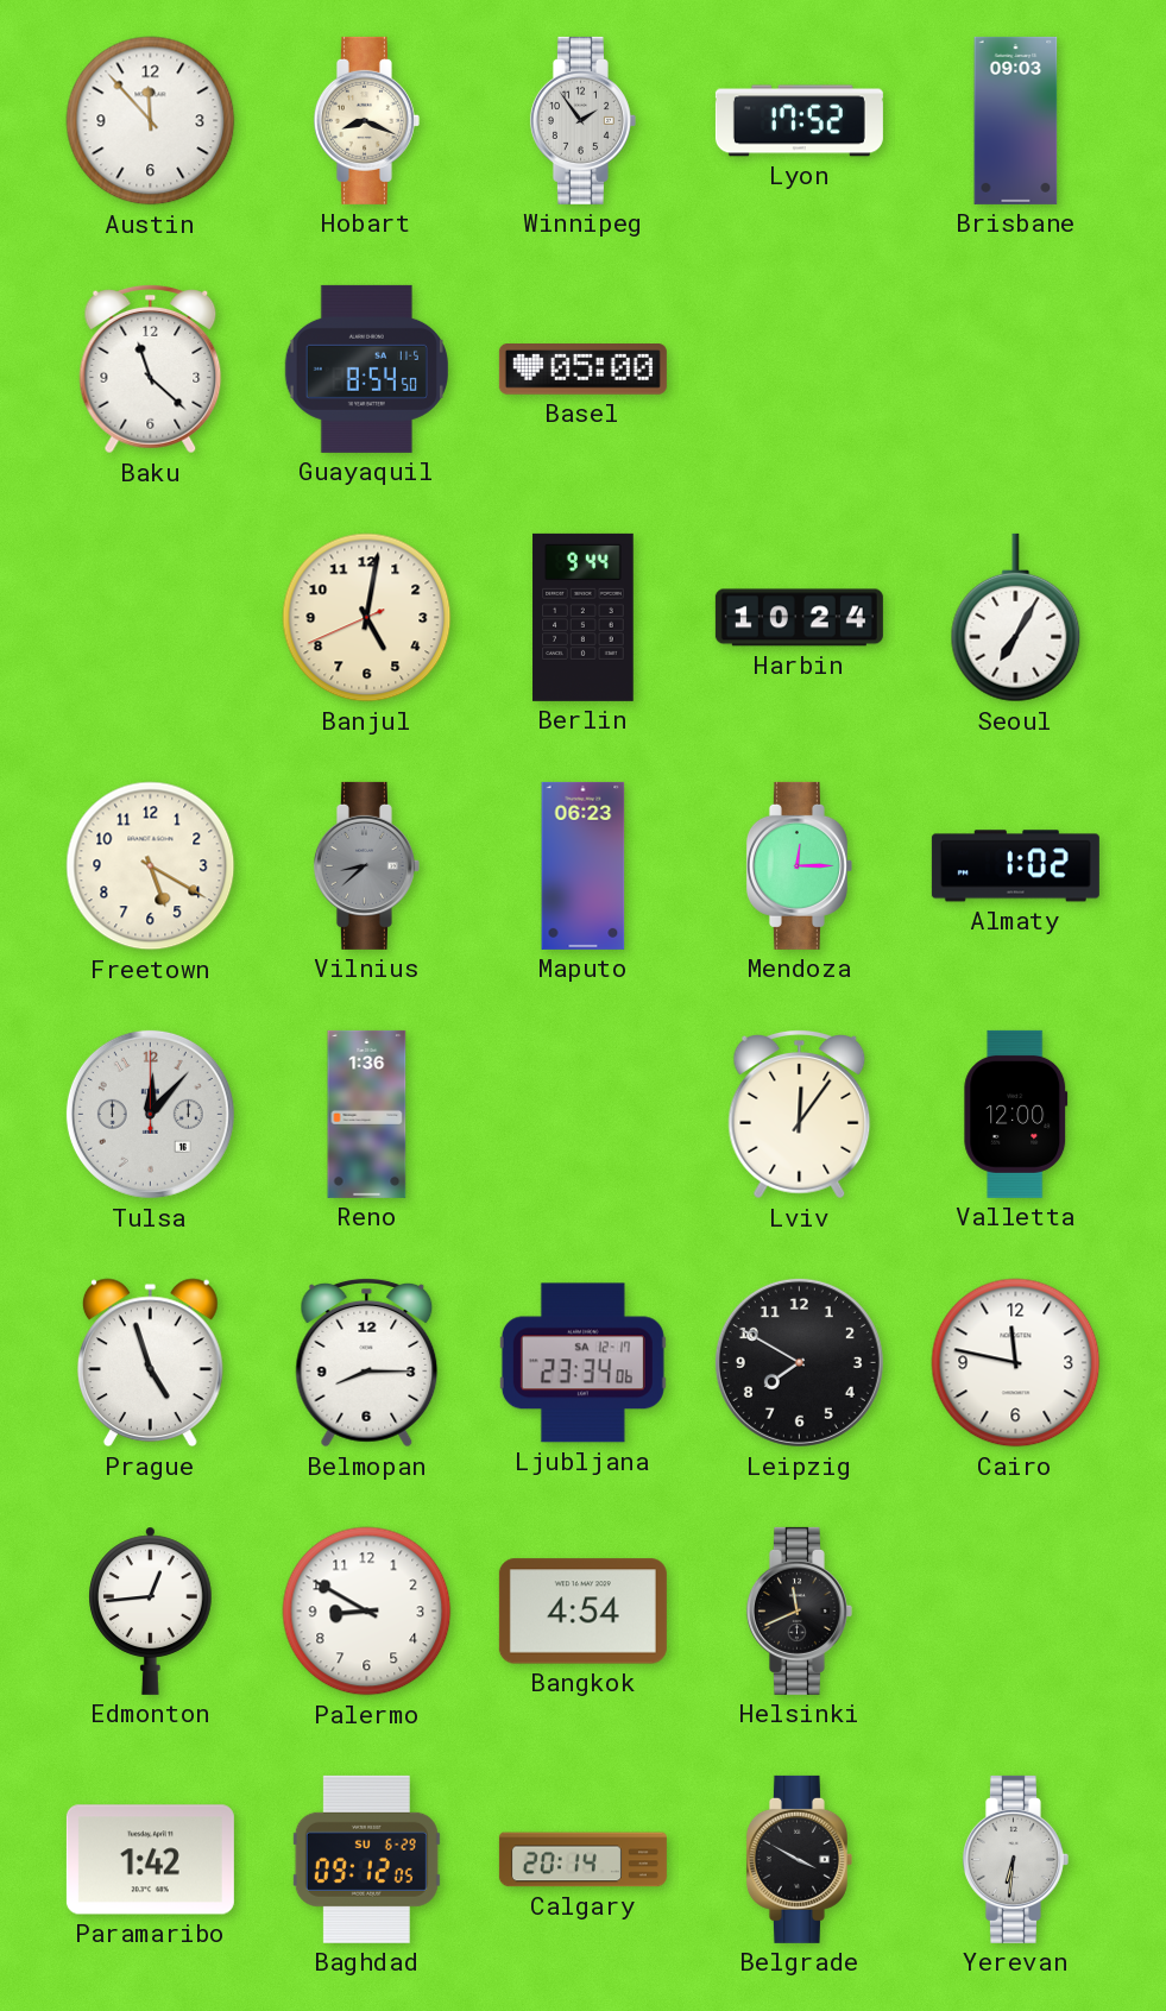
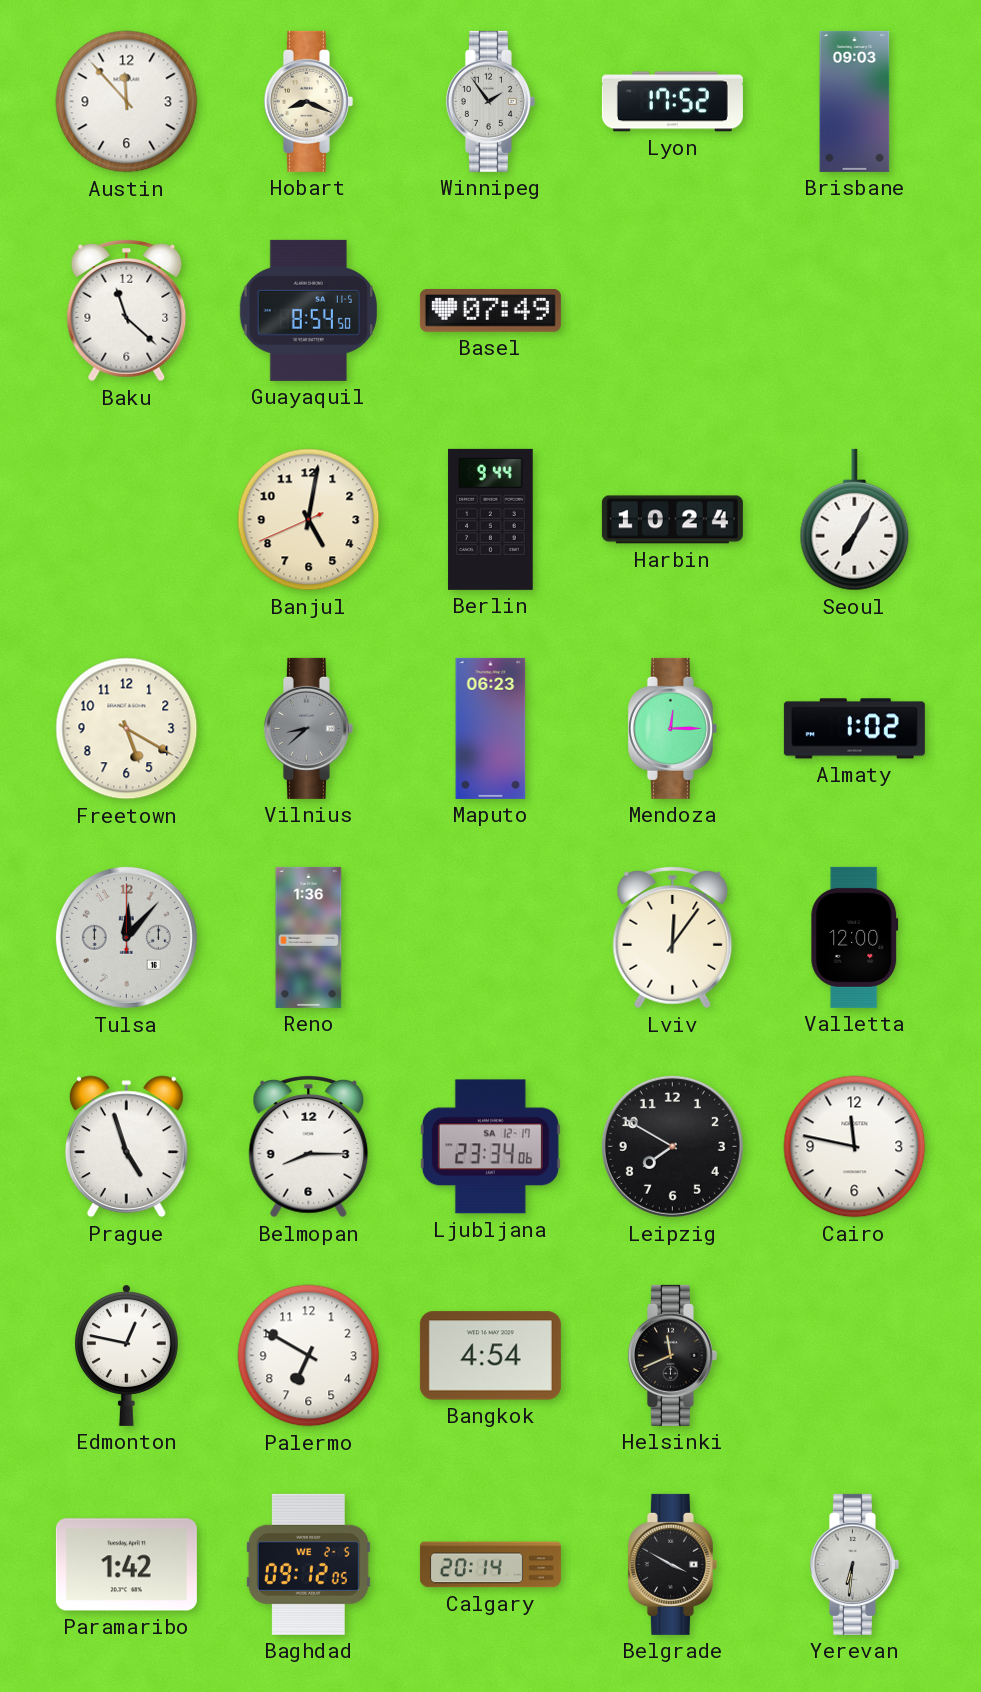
Basel: 05:00 -> 07:49
Edmonton: 12:44 -> 12:47
Palermo: 8:50 -> 6:50
Baghdad date: SU 6-29 -> WE 2-5
